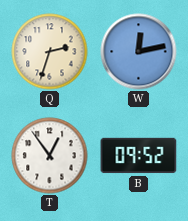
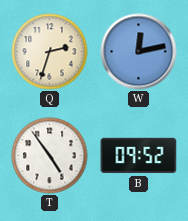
T: 12:54 -> 4:54
